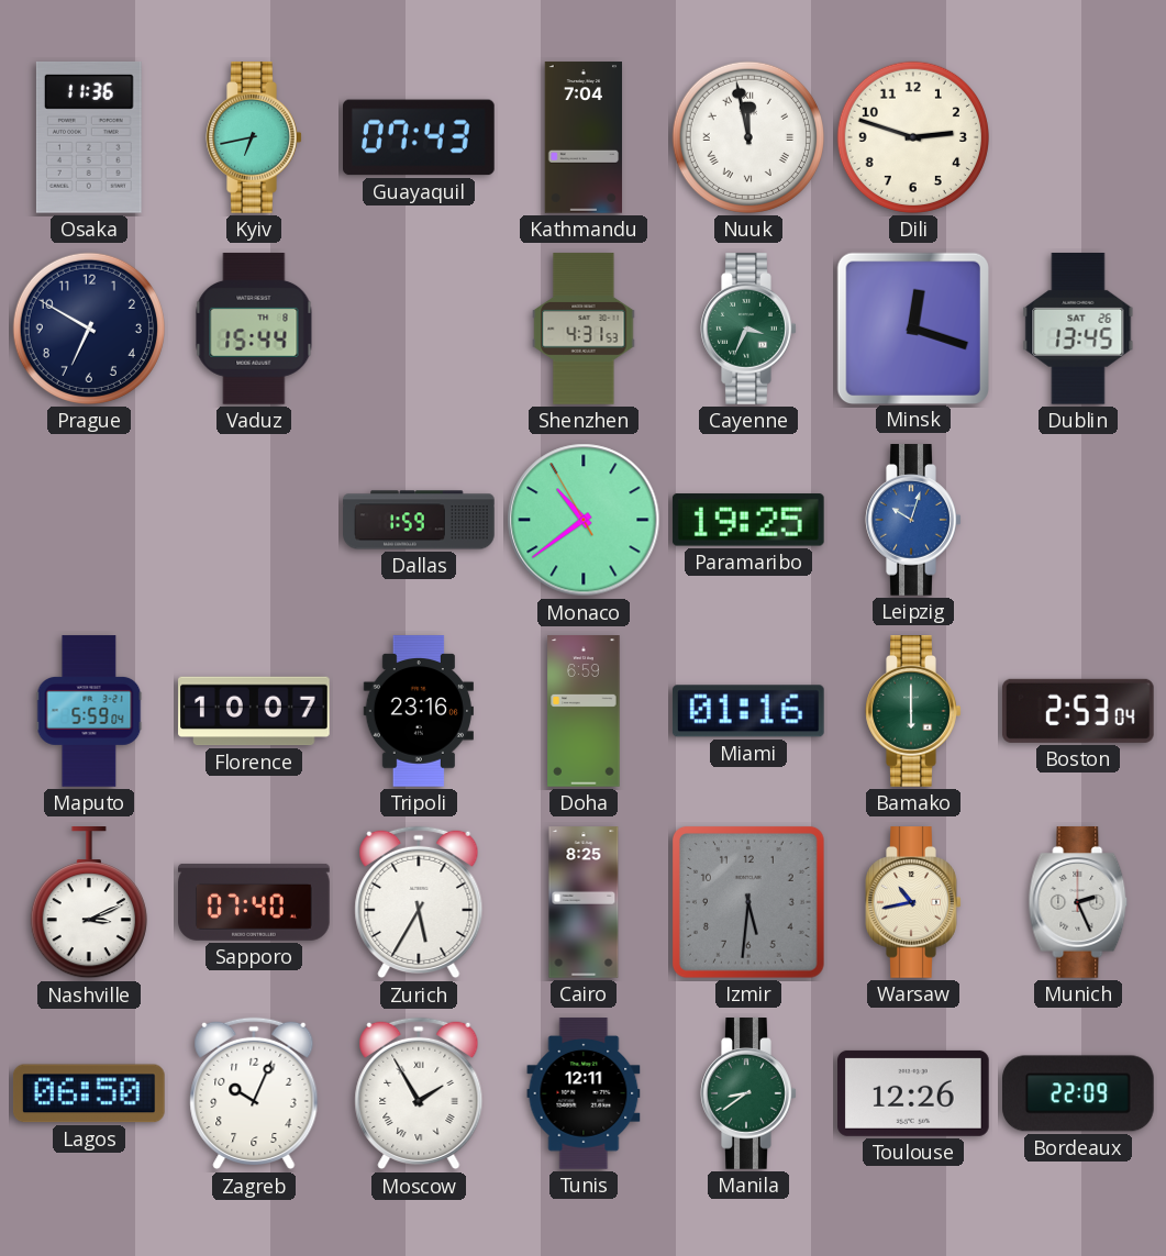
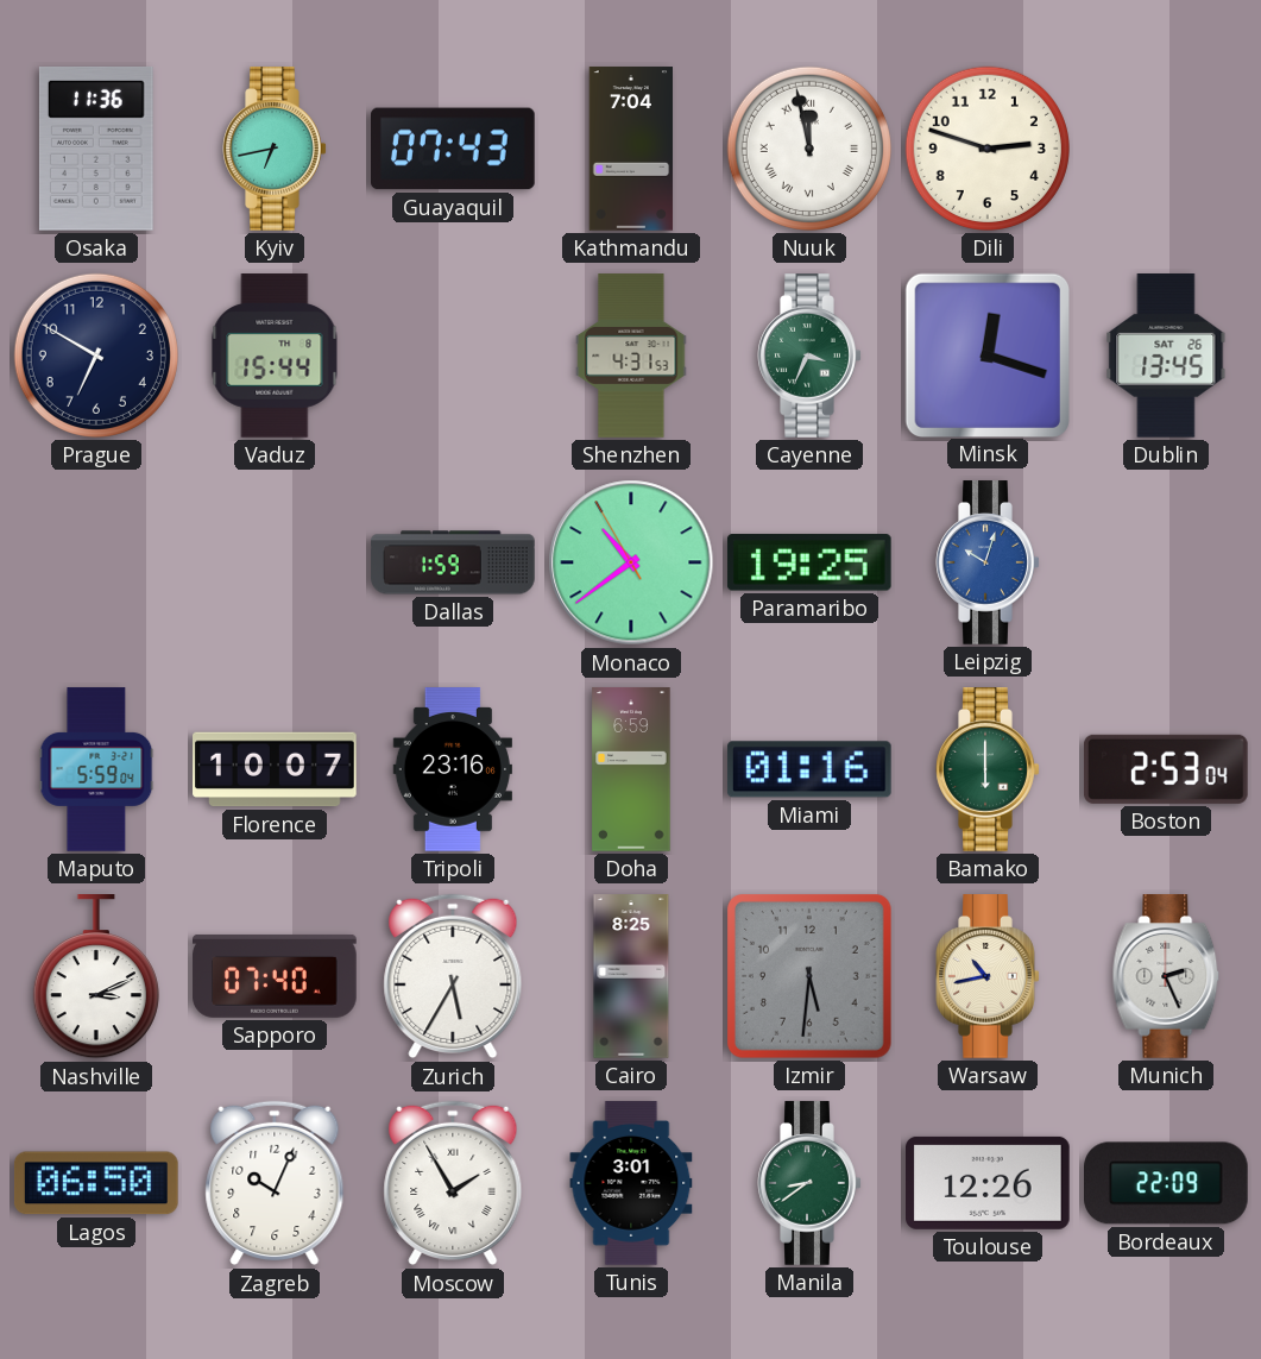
Tunis: 12:11 -> 3:01
